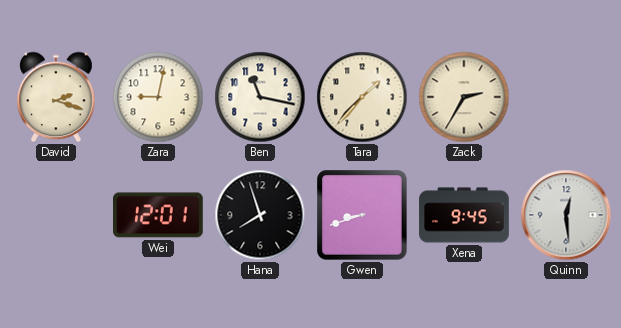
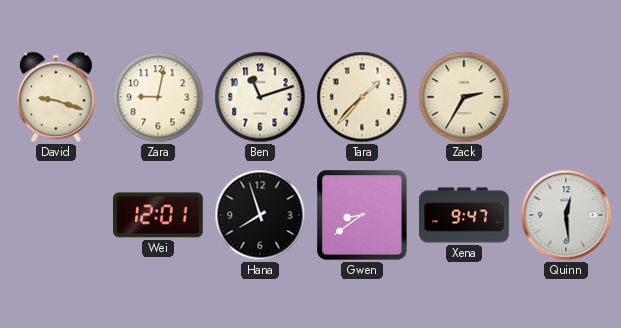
David: 2:18 -> 9:18
Ben: 11:17 -> 11:12
Gwen: 8:42 -> 8:39
Xena: 9:45 -> 9:47
